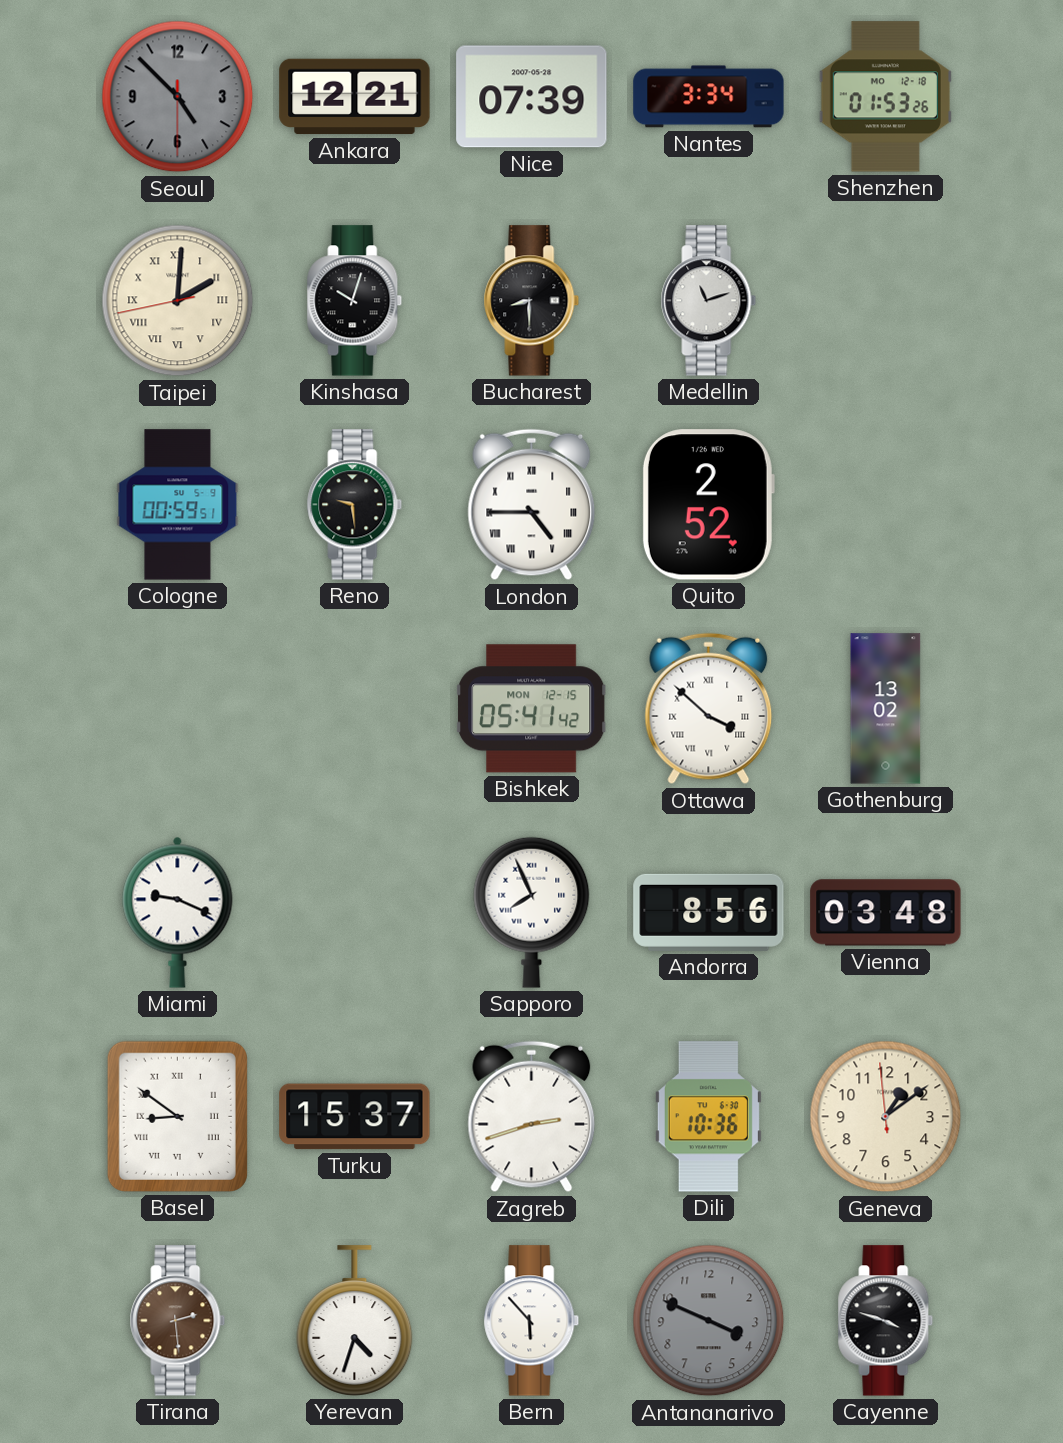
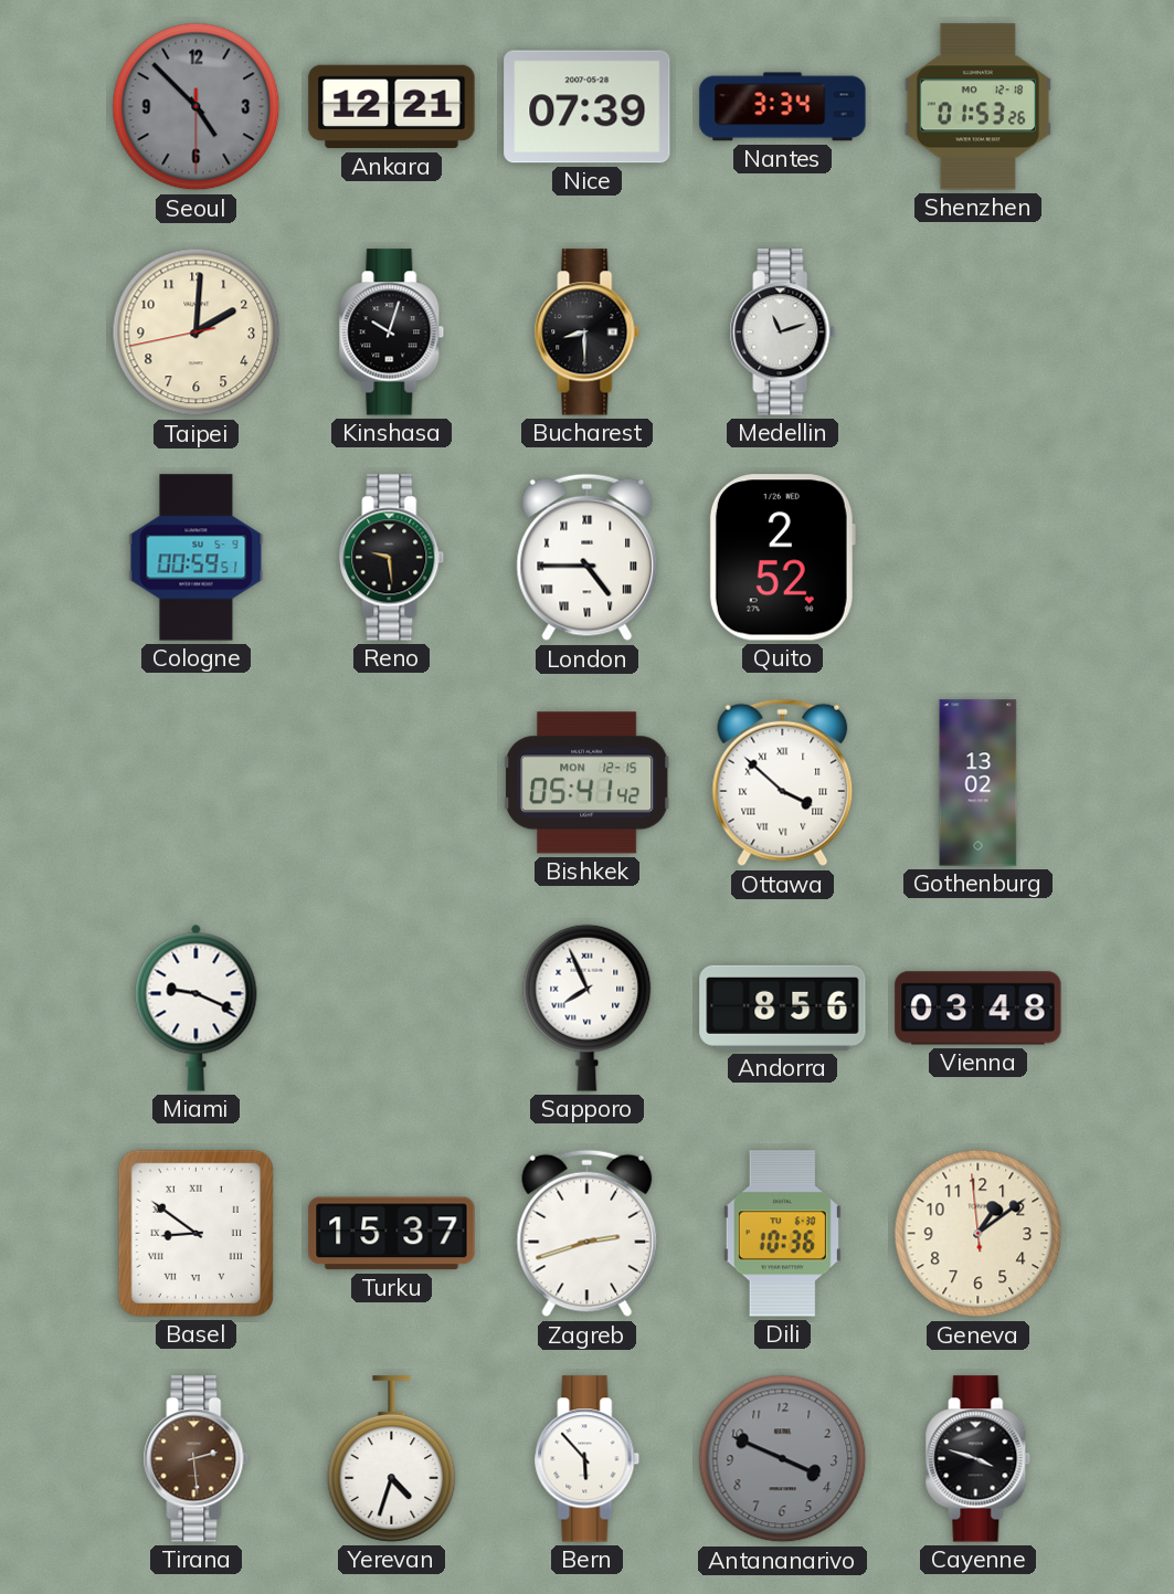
Taipei numerals: Roman -> Arabic
